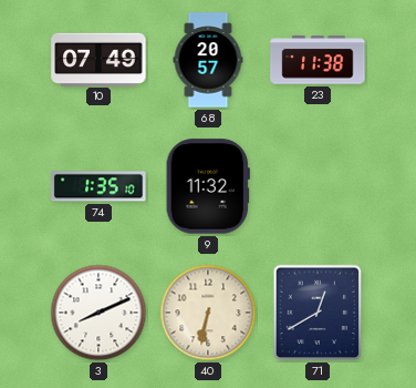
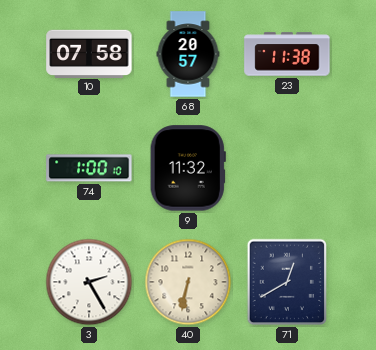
10: 07:49 -> 07:58
74: 1:35 -> 1:00
3: 8:11 -> 2:25
